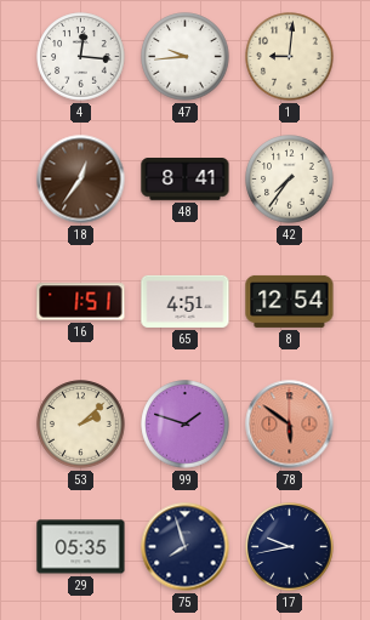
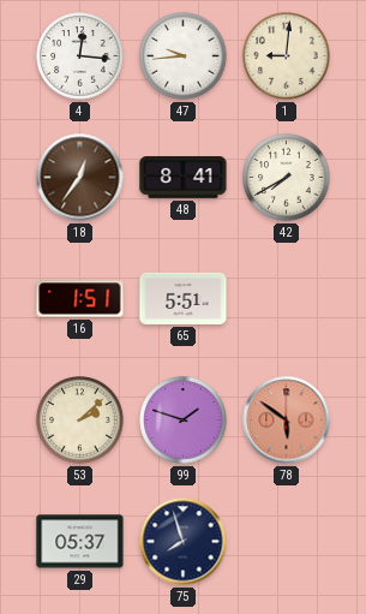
42: 7:36 -> 7:40
65: 4:51 -> 5:51
8: 12:54 -> none
29: 05:35 -> 05:37
17: 9:43 -> none
